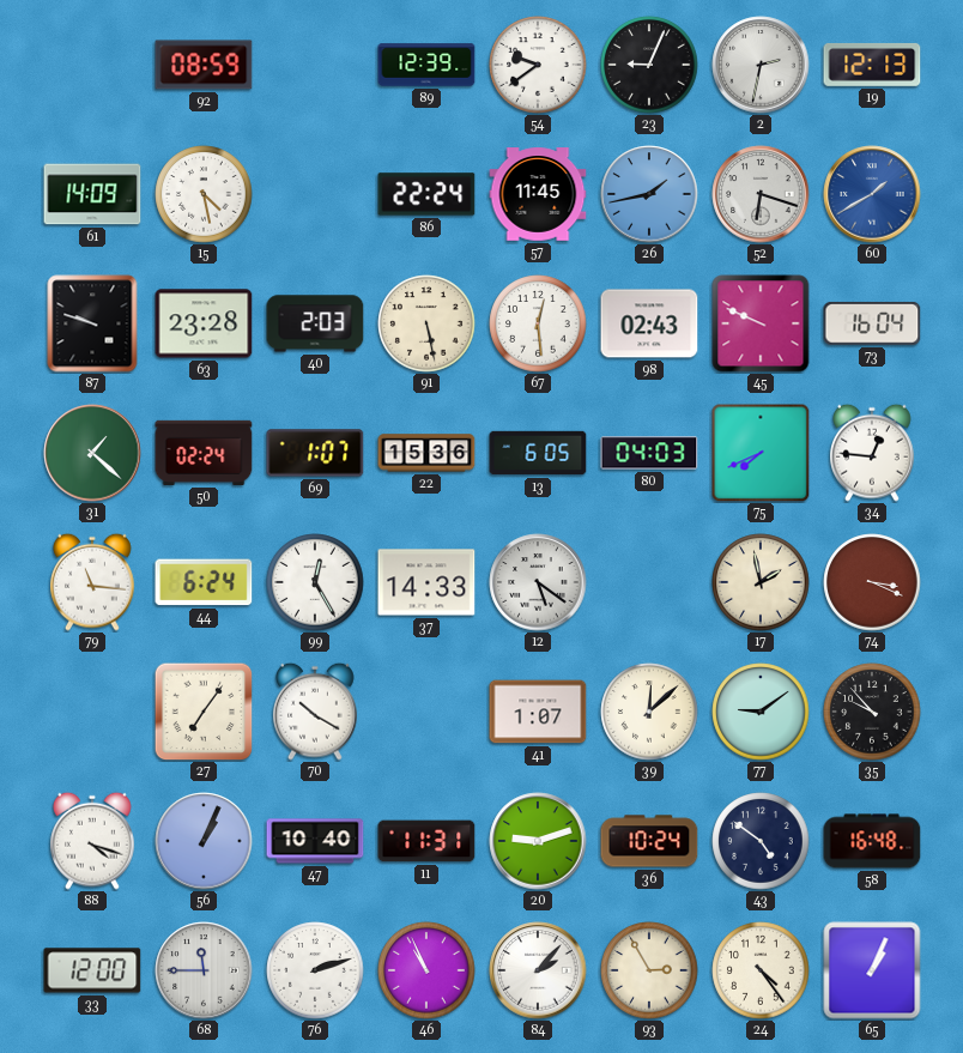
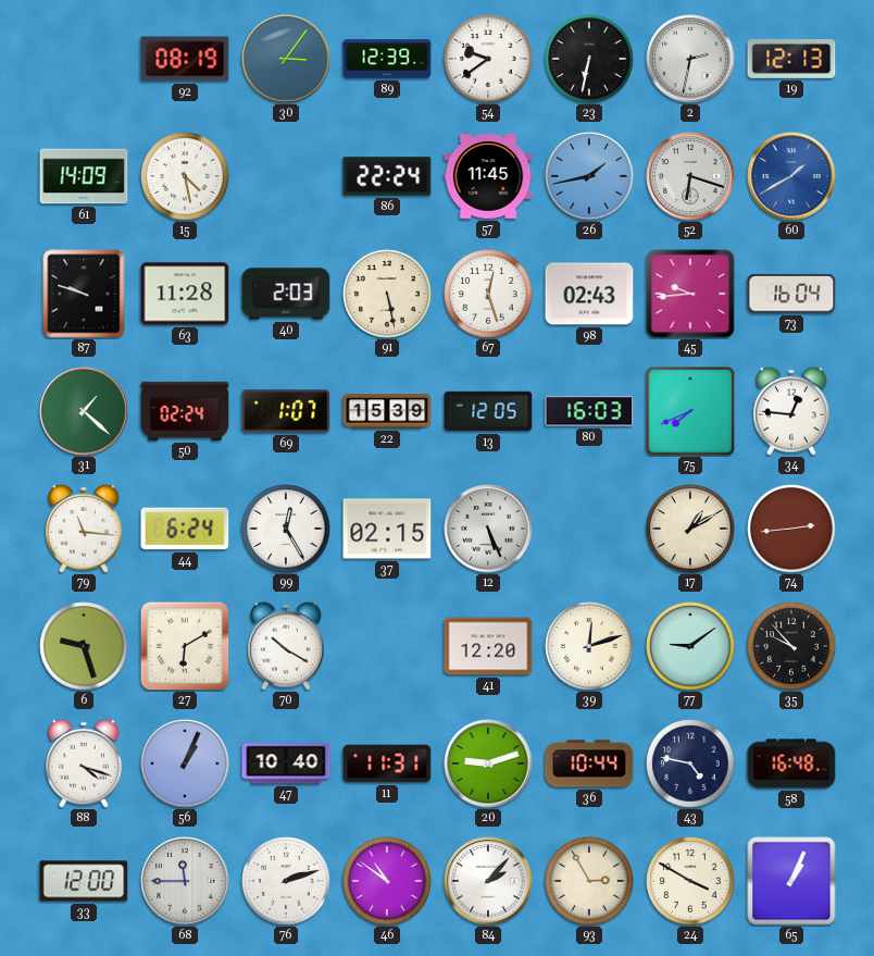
92: 08:59 -> 08:19
30: none -> 3:06
23: 9:04 -> 6:32
63: 23:28 -> 11:28
67: 12:29 -> 12:27
45: 9:49 -> 9:44
22: 15:36 -> 15:39
13: 6:05 -> 12:05
80: 04:03 -> 16:03
37: 14:33 -> 02:15
12: 5:21 -> 5:26
17: 1:58 -> 1:10
74: 3:19 -> 2:44
6: none -> 9:27
27: 7:06 -> 6:10
41: 1:07 -> 12:20
39: 12:08 -> 12:12
36: 10:24 -> 10:44
43: 4:51 -> 4:47
46: 10:56 -> 10:51
24: 4:24 -> 3:50
